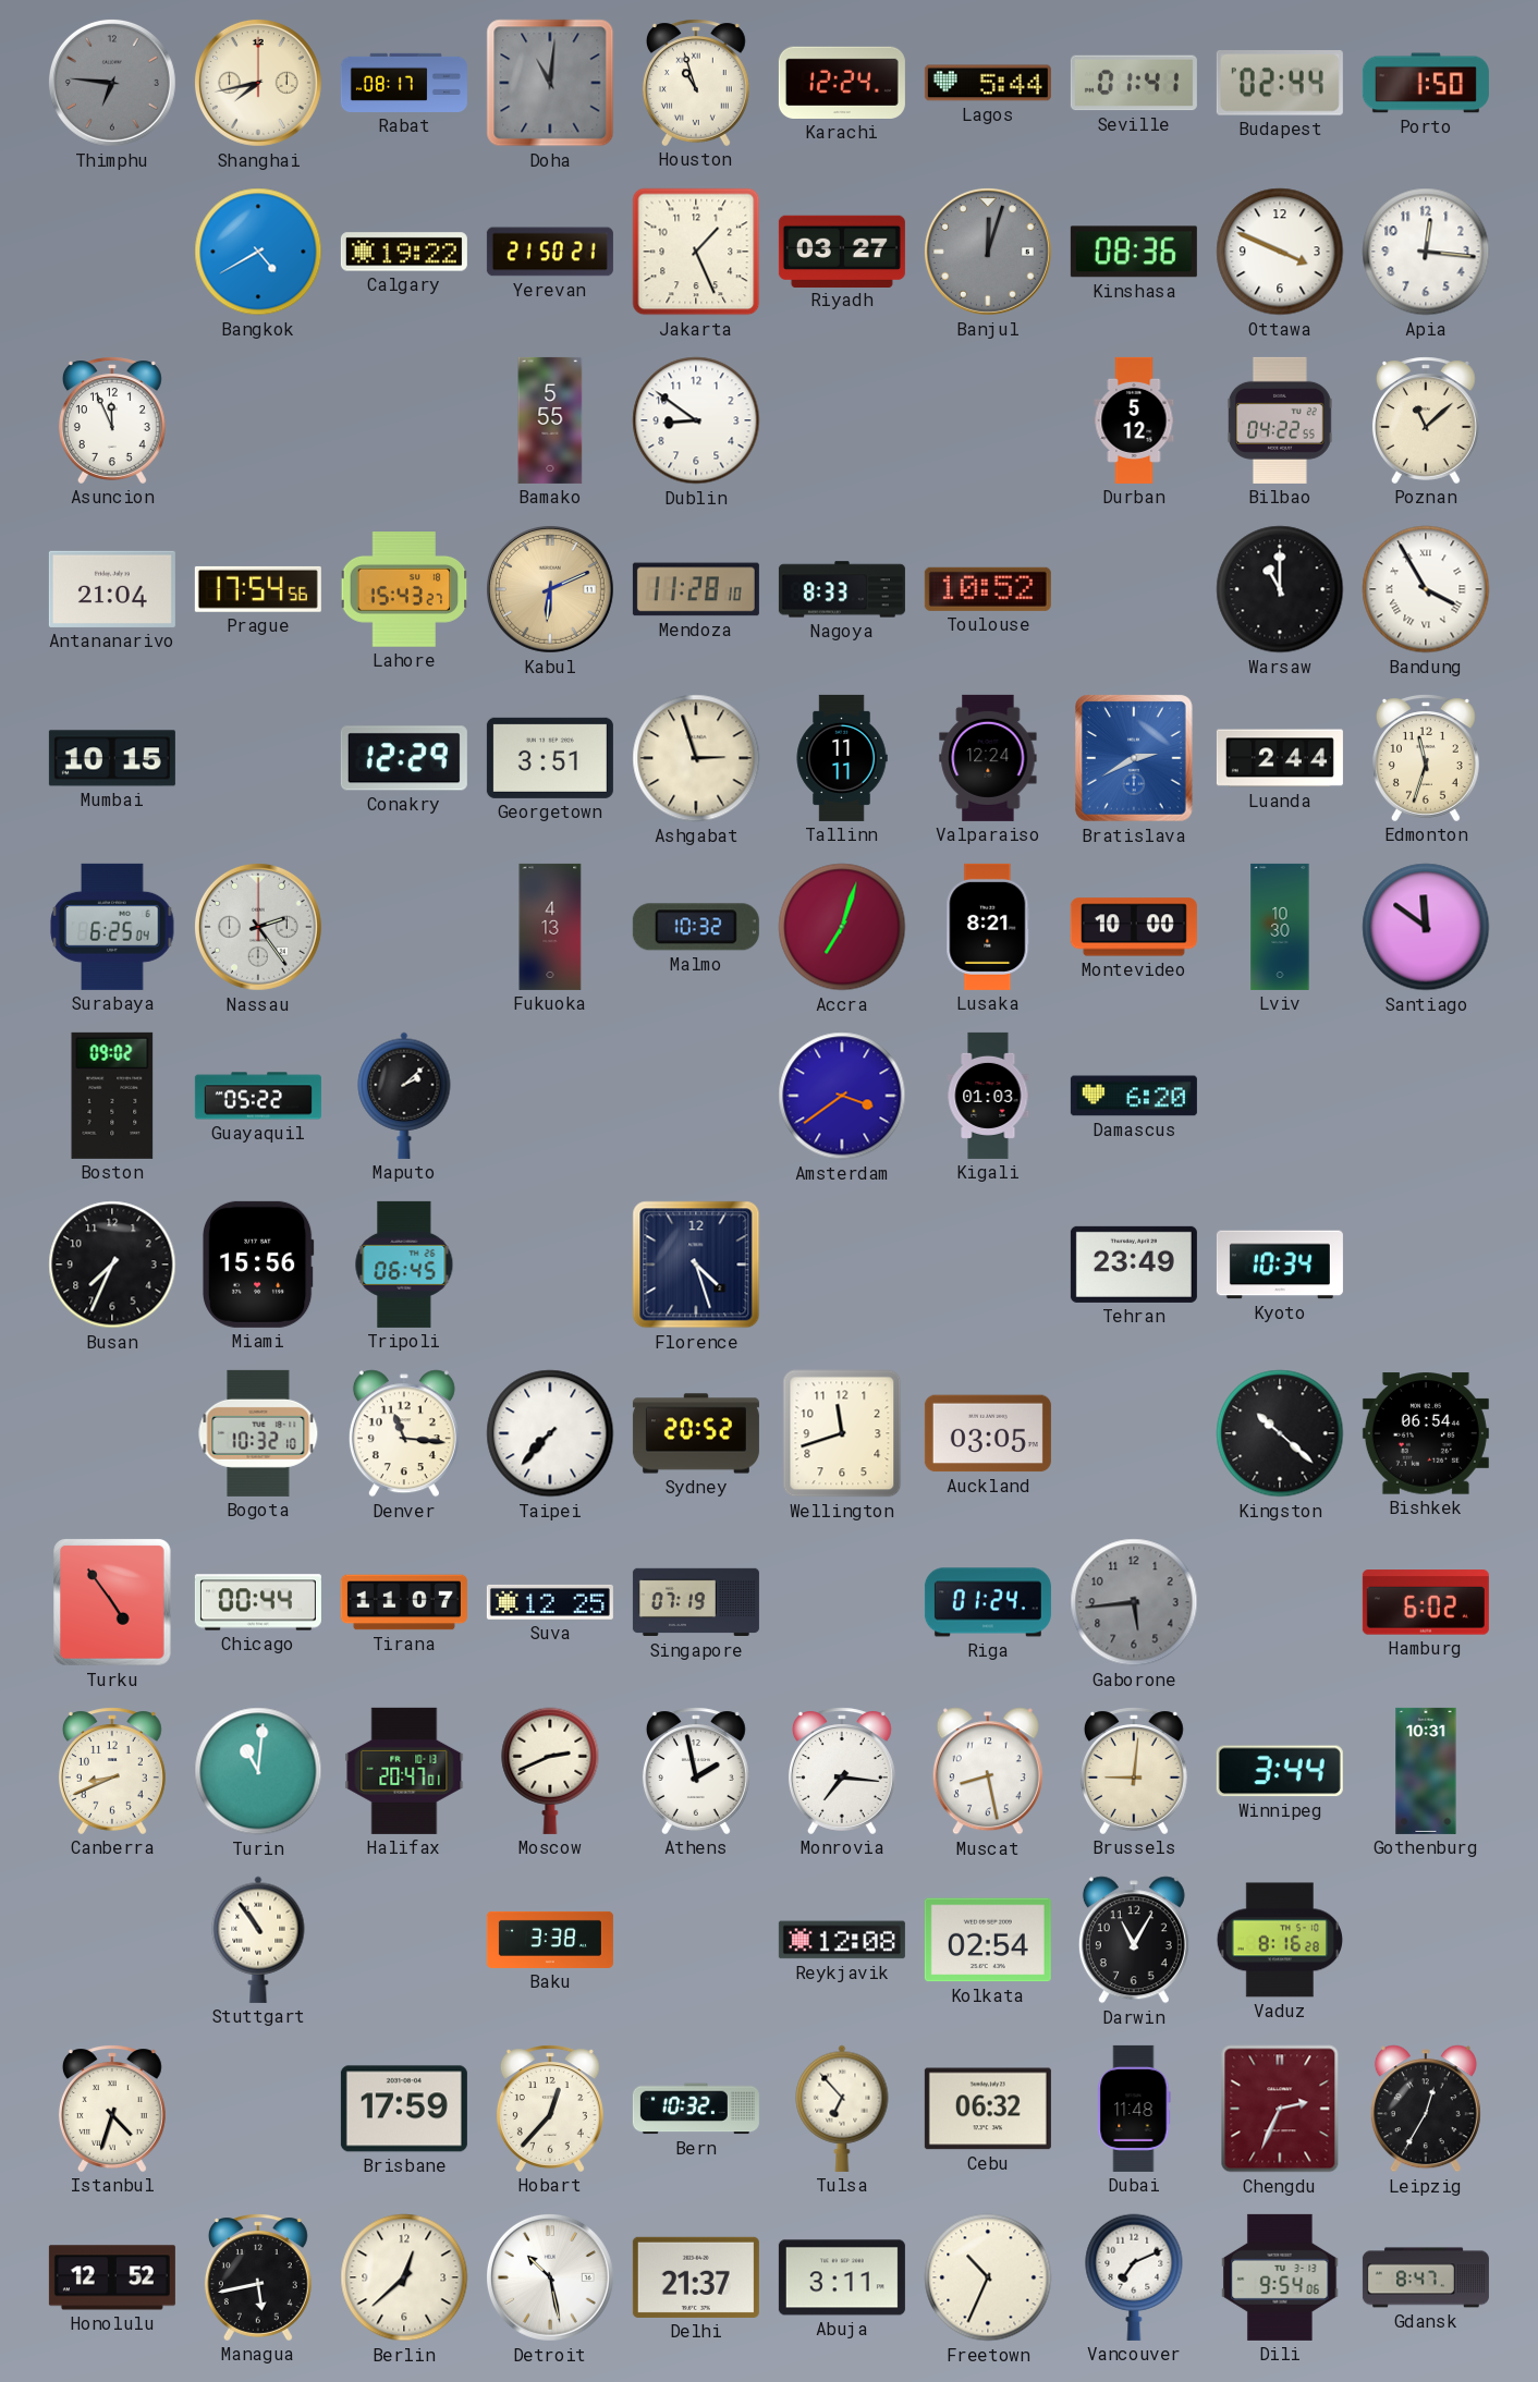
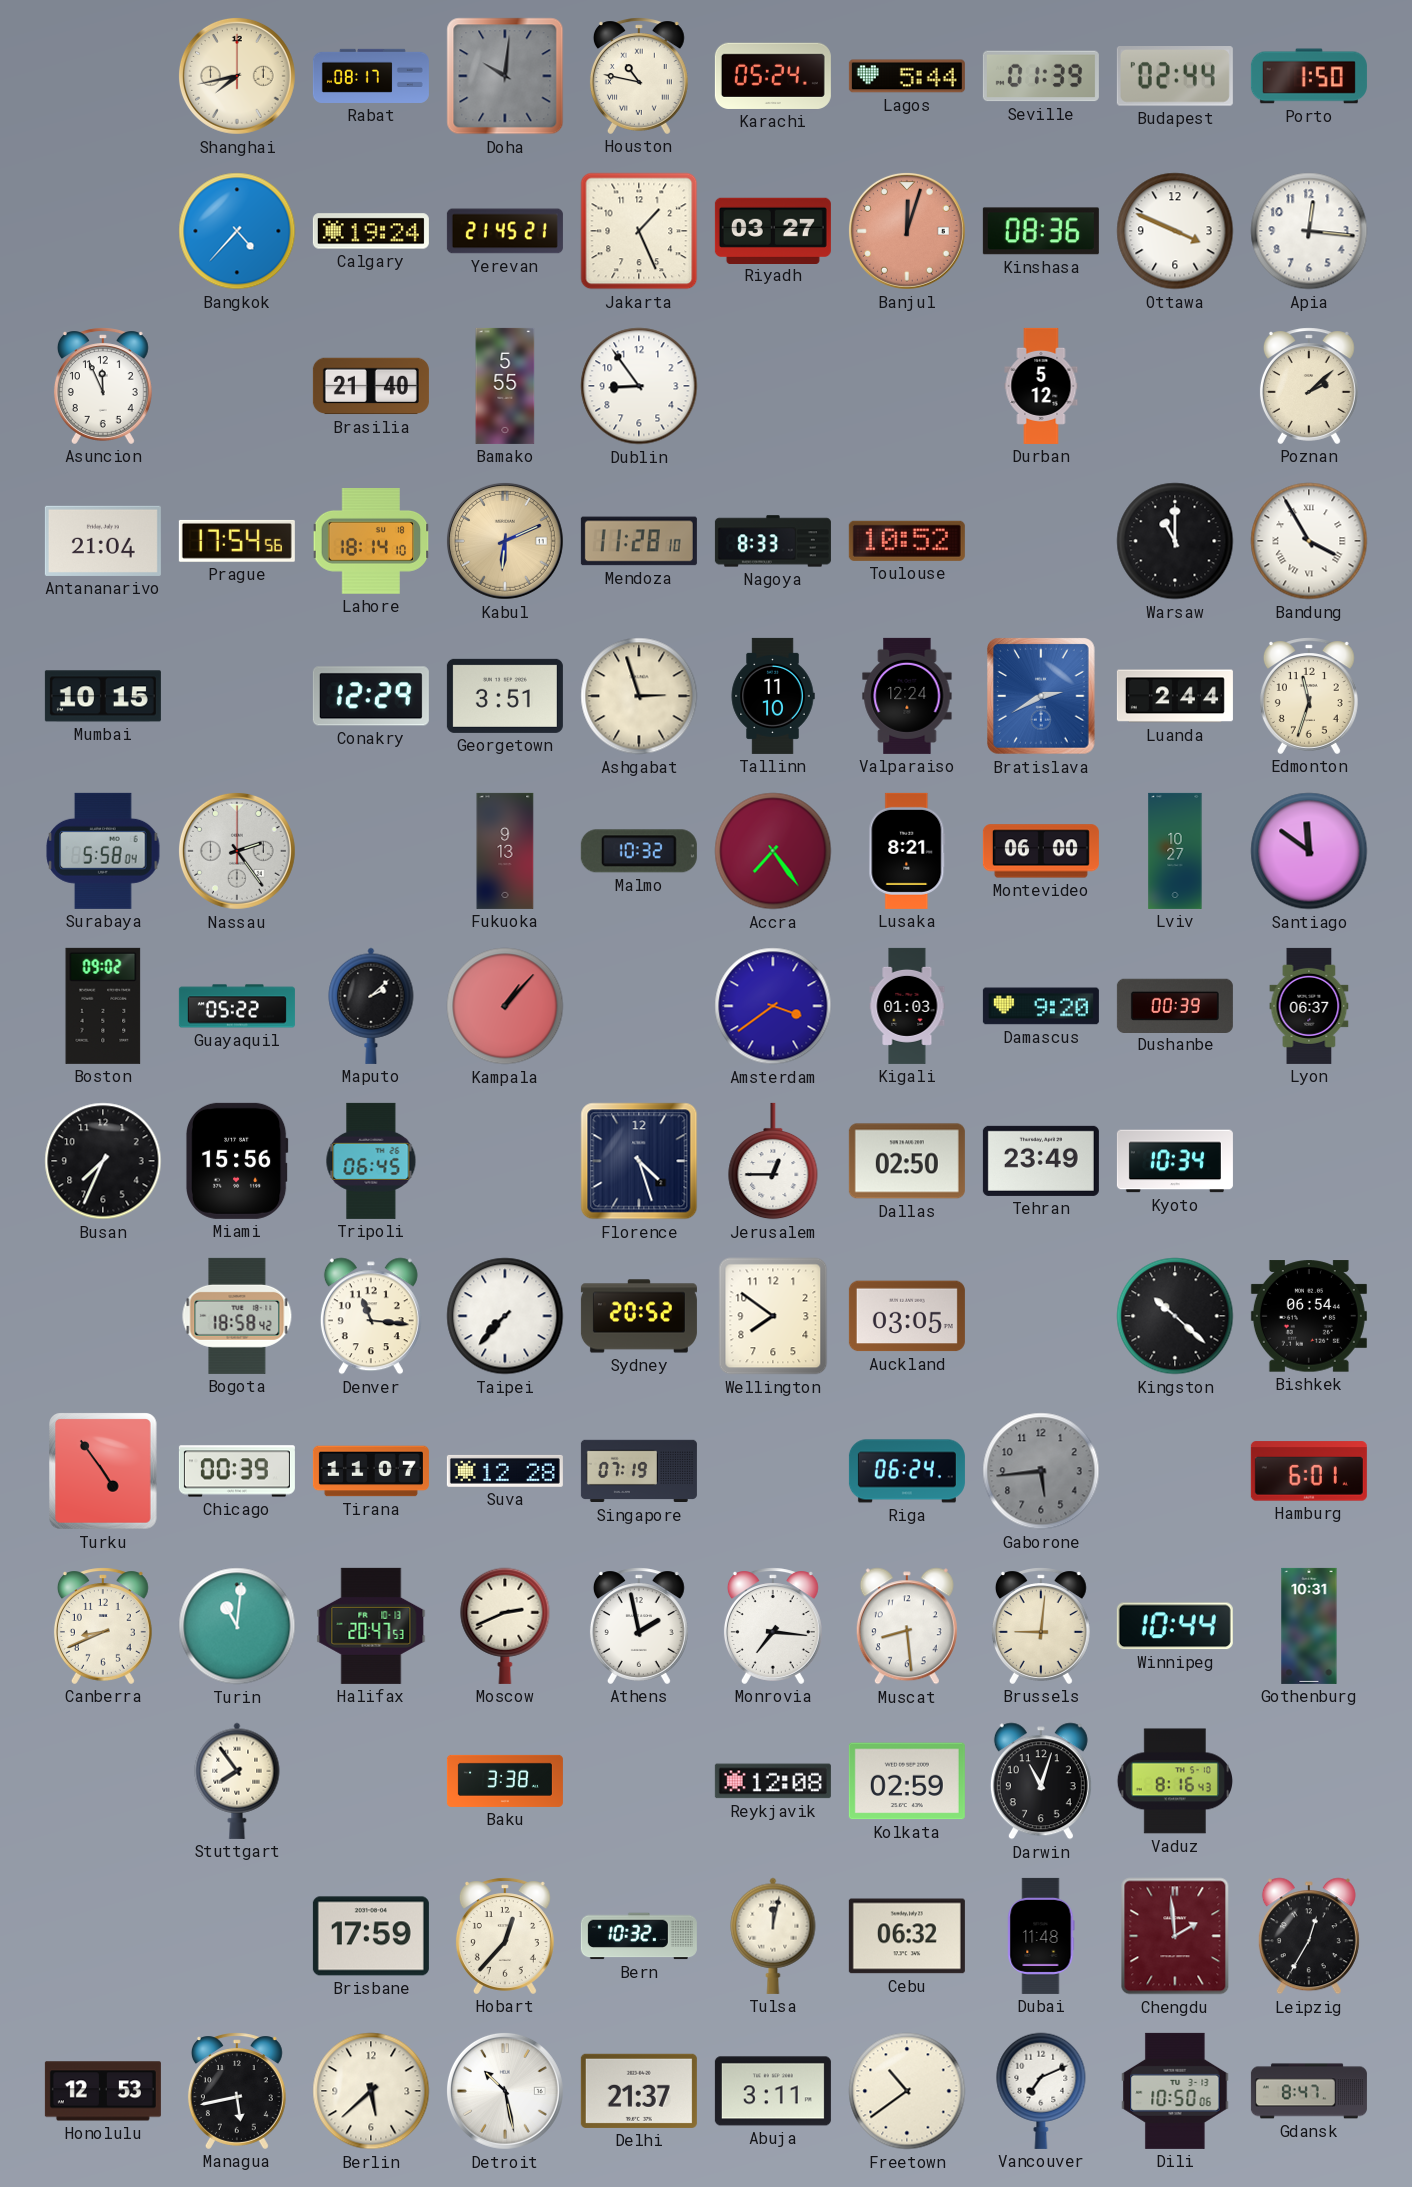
Thimphu: 6:46 -> none
Doha: 11:01 -> 10:01
Houston: 10:57 -> 10:47
Karachi: 12:24 -> 05:24
Seville: 01:41 -> 01:39
Bangkok: 4:40 -> 4:37
Calgary: 19:22 -> 19:24
Yerevan: 21:50 -> 21:45
Banjul dial: grey -> salmon
Brasilia: none -> 21:40
Dublin: 8:51 -> 8:54
Bilbao: 04:22 -> none
Poznan: 11:08 -> 2:08
Lahore: 15:43 -> 18:14
Tallinn: 11:11 -> 11:10
Surabaya: 6:25 -> 5:58
Fukuoka: 4:13 -> 9:13
Accra: 7:03 -> 7:24
Montevideo: 10:00 -> 06:00
Lviv: 10:30 -> 10:27
Kampala: none -> 1:07
Damascus: 6:20 -> 9:20
Dushanbe: none -> 00:39
Lyon: none -> 06:37
Jerusalem: none -> 12:45
Dallas: none -> 02:50
Bogota: 10:32 -> 18:58
Wellington: 11:42 -> 7:51
Chicago: 00:44 -> 00:39
Suva: 12:25 -> 12:28
Riga: 01:24 -> 06:24
Hamburg: 6:02 -> 6:01
Halifax: 20:47:01 -> 20:47:53
Muscat: 8:28 -> 8:29
Winnipeg: 3:44 -> 10:44
Stuttgart: 10:54 -> 7:54
Kolkata: 02:54 -> 02:59
Darwin: 11:05 -> 11:03
Vaduz: 8:16:28 -> 8:16:43
Istanbul: 4:33 -> none
Tulsa: 6:53 -> 12:02
Chengdu: 2:34 -> 1:59
Honolulu: 12:52 -> 12:53
Berlin: 12:38 -> 5:38
Freetown: 10:34 -> 10:39
Dili: 9:54 -> 10:50
